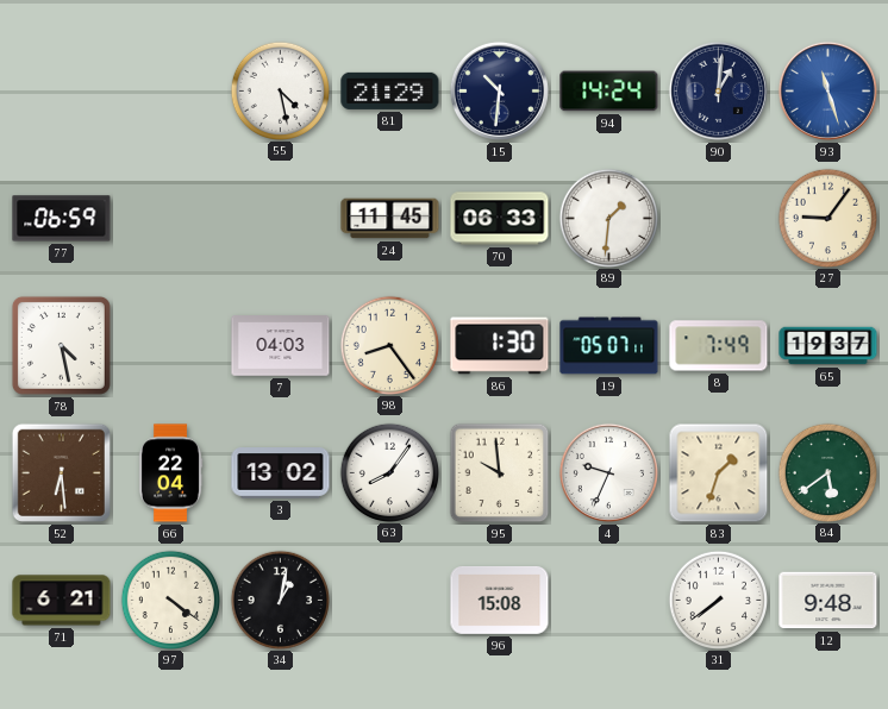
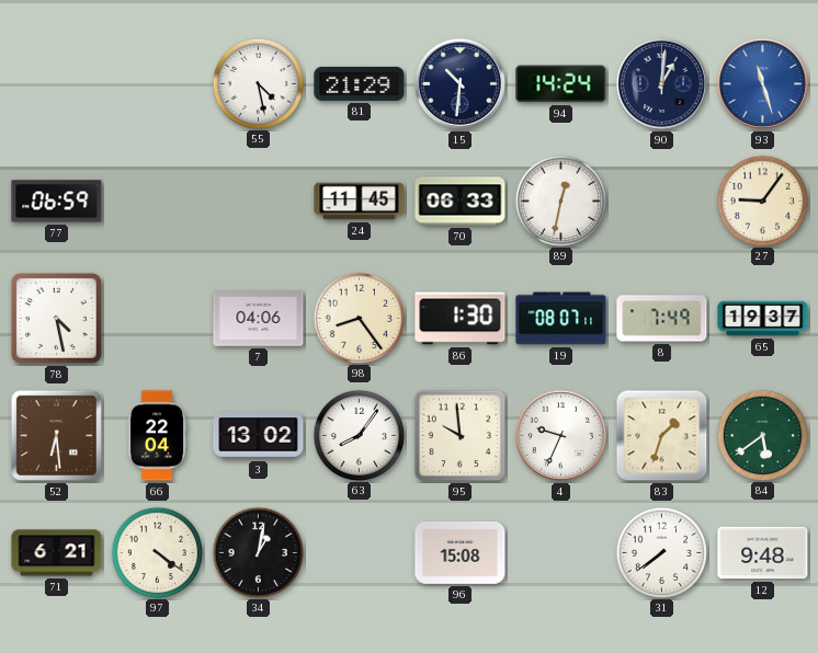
89: 1:31 -> 12:32
7: 04:03 -> 04:06
19: 05:07 -> 08:07
